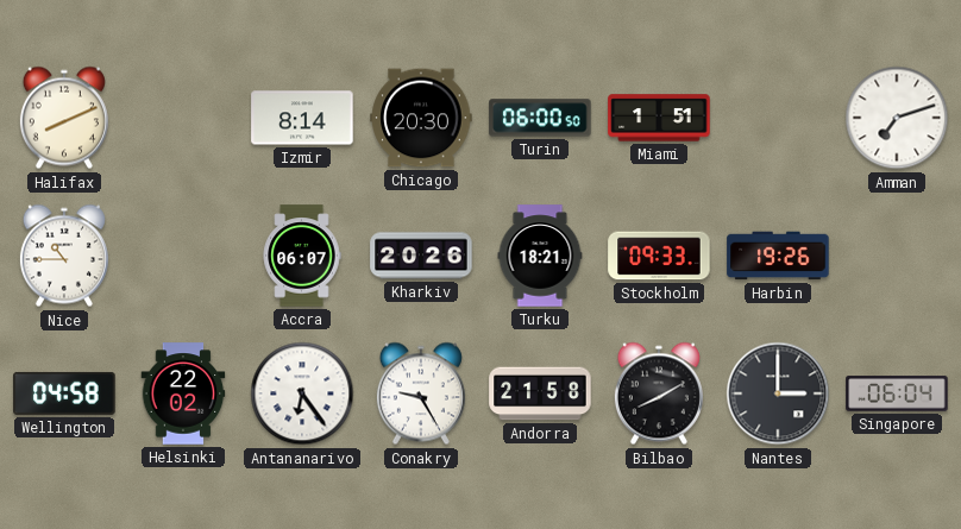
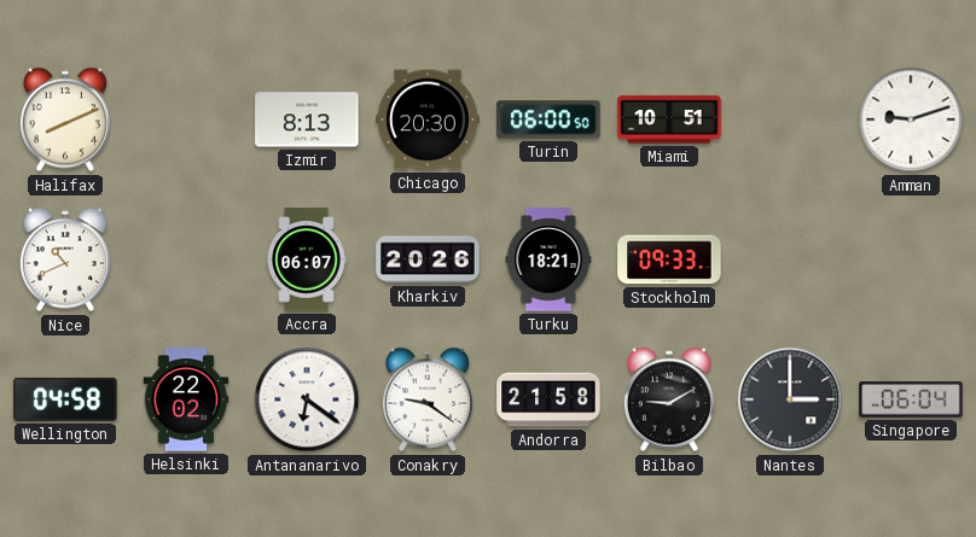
Izmir: 8:14 -> 8:13
Miami: 1:51 -> 10:51
Amman: 7:12 -> 9:12
Nice: 10:45 -> 10:41
Harbin: 19:26 -> none
Antananarivo: 6:24 -> 6:21
Conakry: 9:25 -> 9:21
Bilbao: 8:10 -> 9:10
